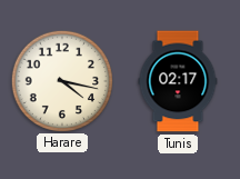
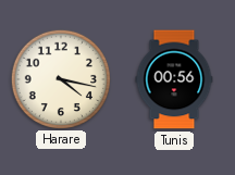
Tunis: 02:17 -> 00:56
